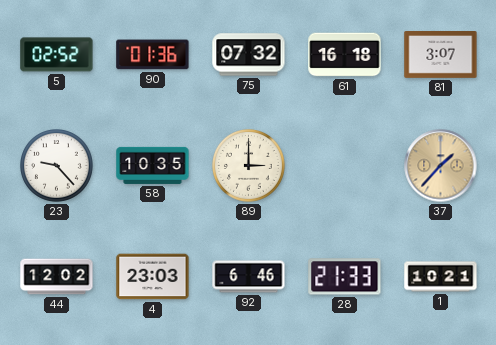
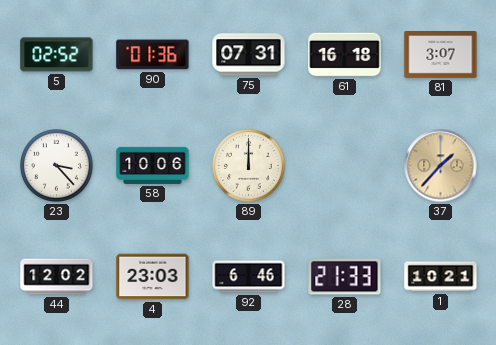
75: 07:32 -> 07:31
23: 9:23 -> 3:23
58: 10:35 -> 10:06
89: 3:00 -> 12:00
